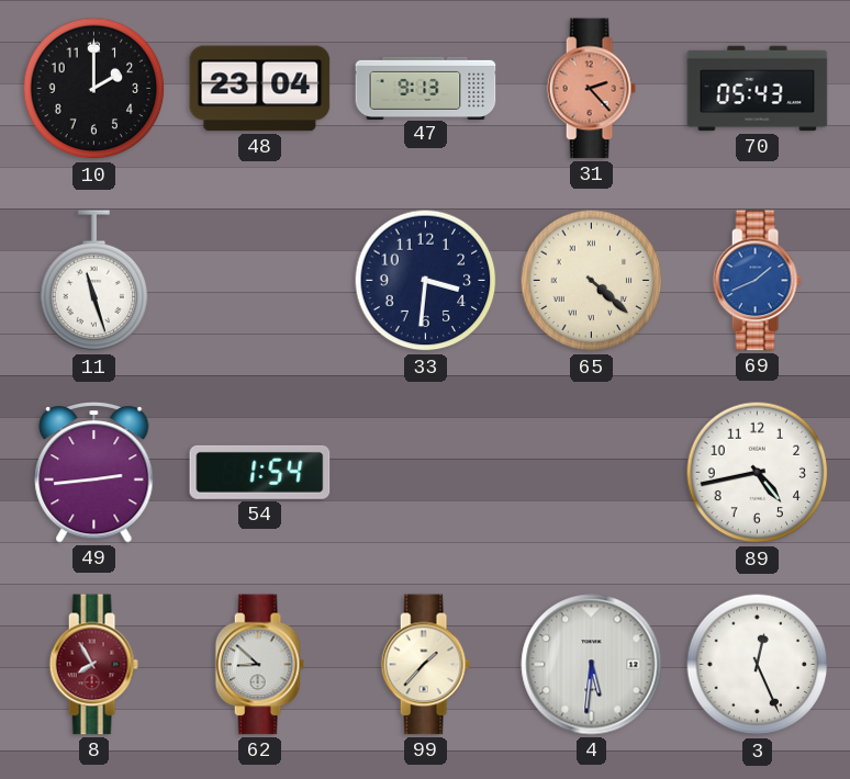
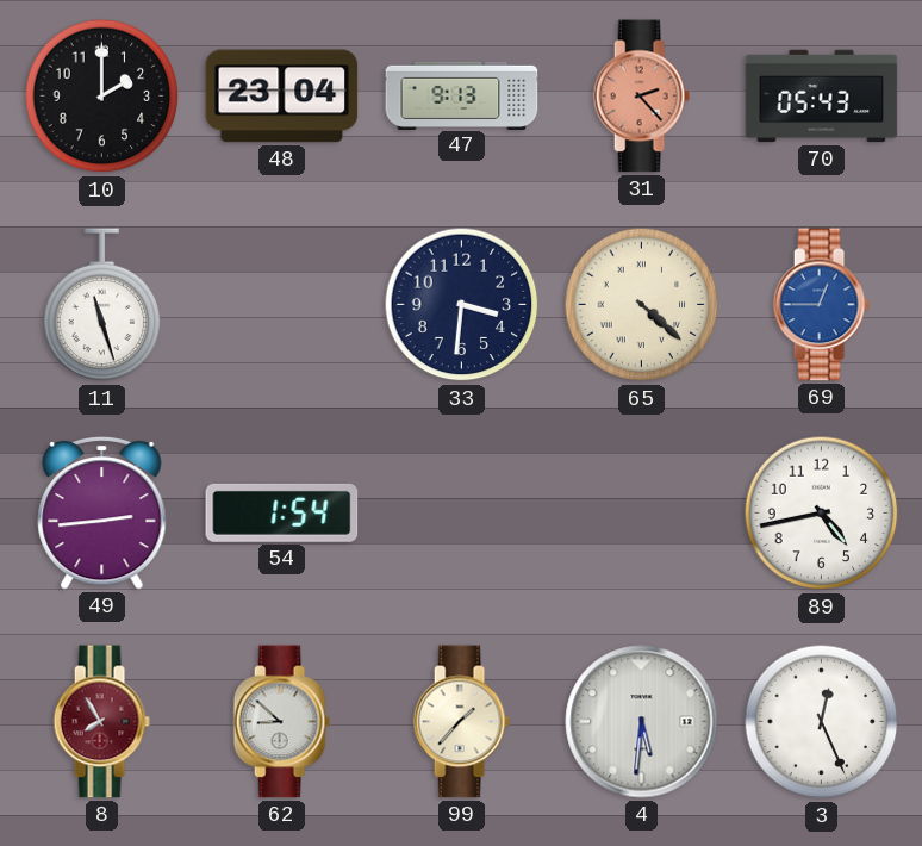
69: 1:41 -> 12:45
